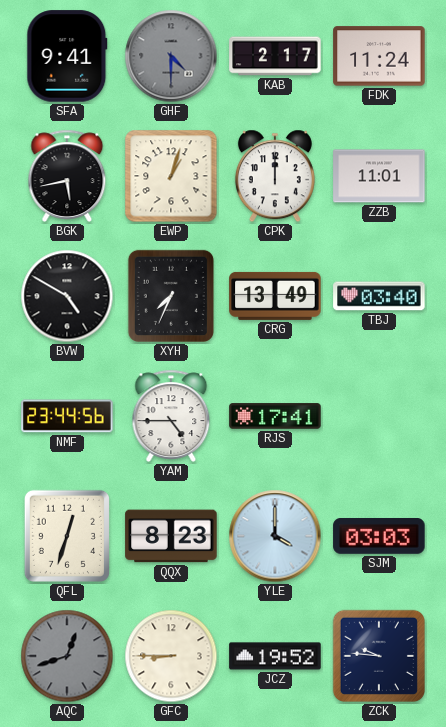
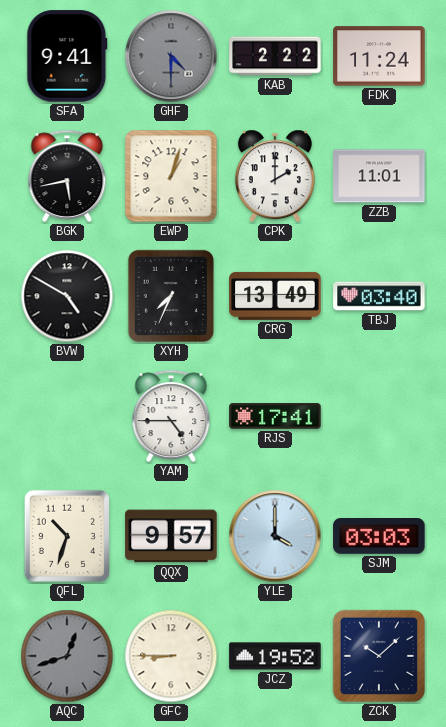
KAB: 2:17 -> 2:22
CPK: 12:00 -> 2:00
NMF: 23:44 -> none
QFL: 12:33 -> 10:33
QQX: 8:23 -> 9:57
ZCK: 9:46 -> 10:08
